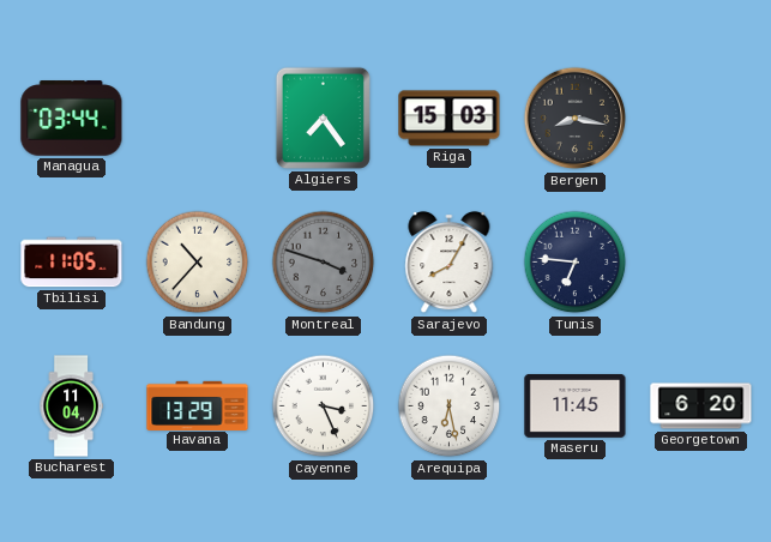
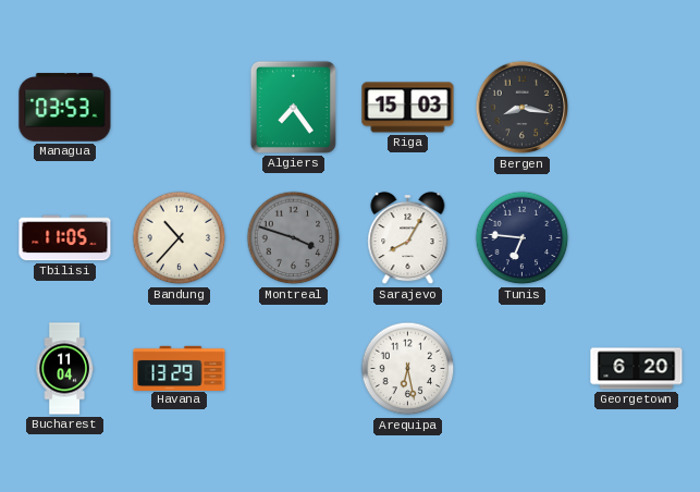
Managua: 03:44 -> 03:53
Cayenne: 3:26 -> none
Maseru: 11:45 -> none
